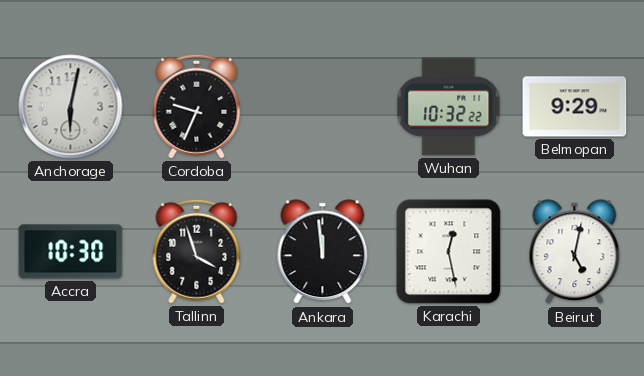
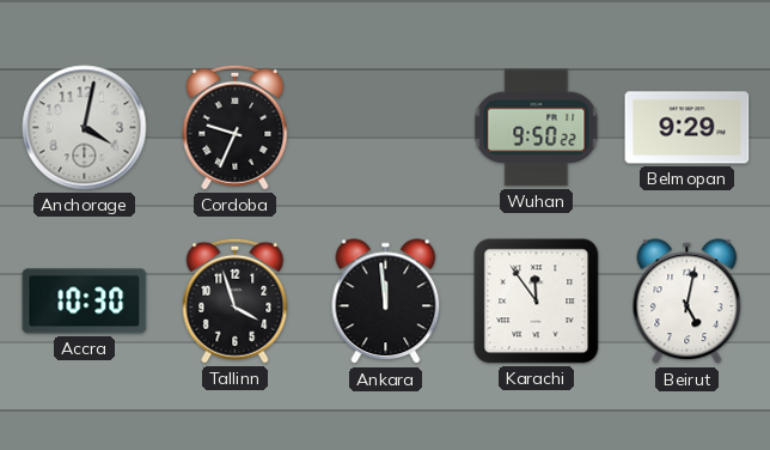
Anchorage: 6:02 -> 4:02
Wuhan: 10:32 -> 9:50
Karachi: 12:28 -> 11:54
